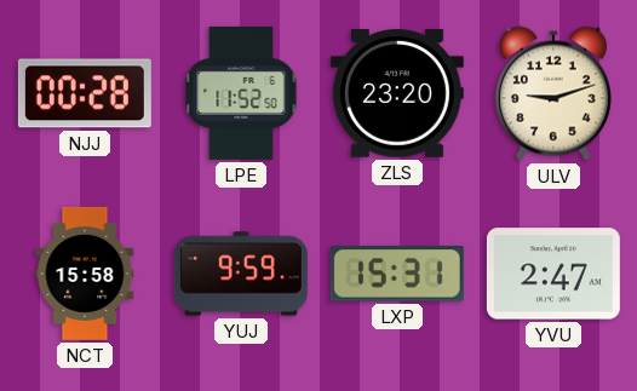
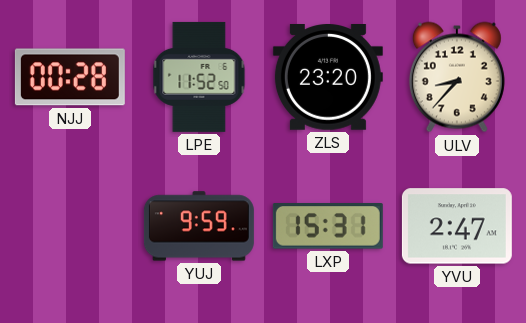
ULV: 9:12 -> 8:37
NCT: 15:58 -> none
